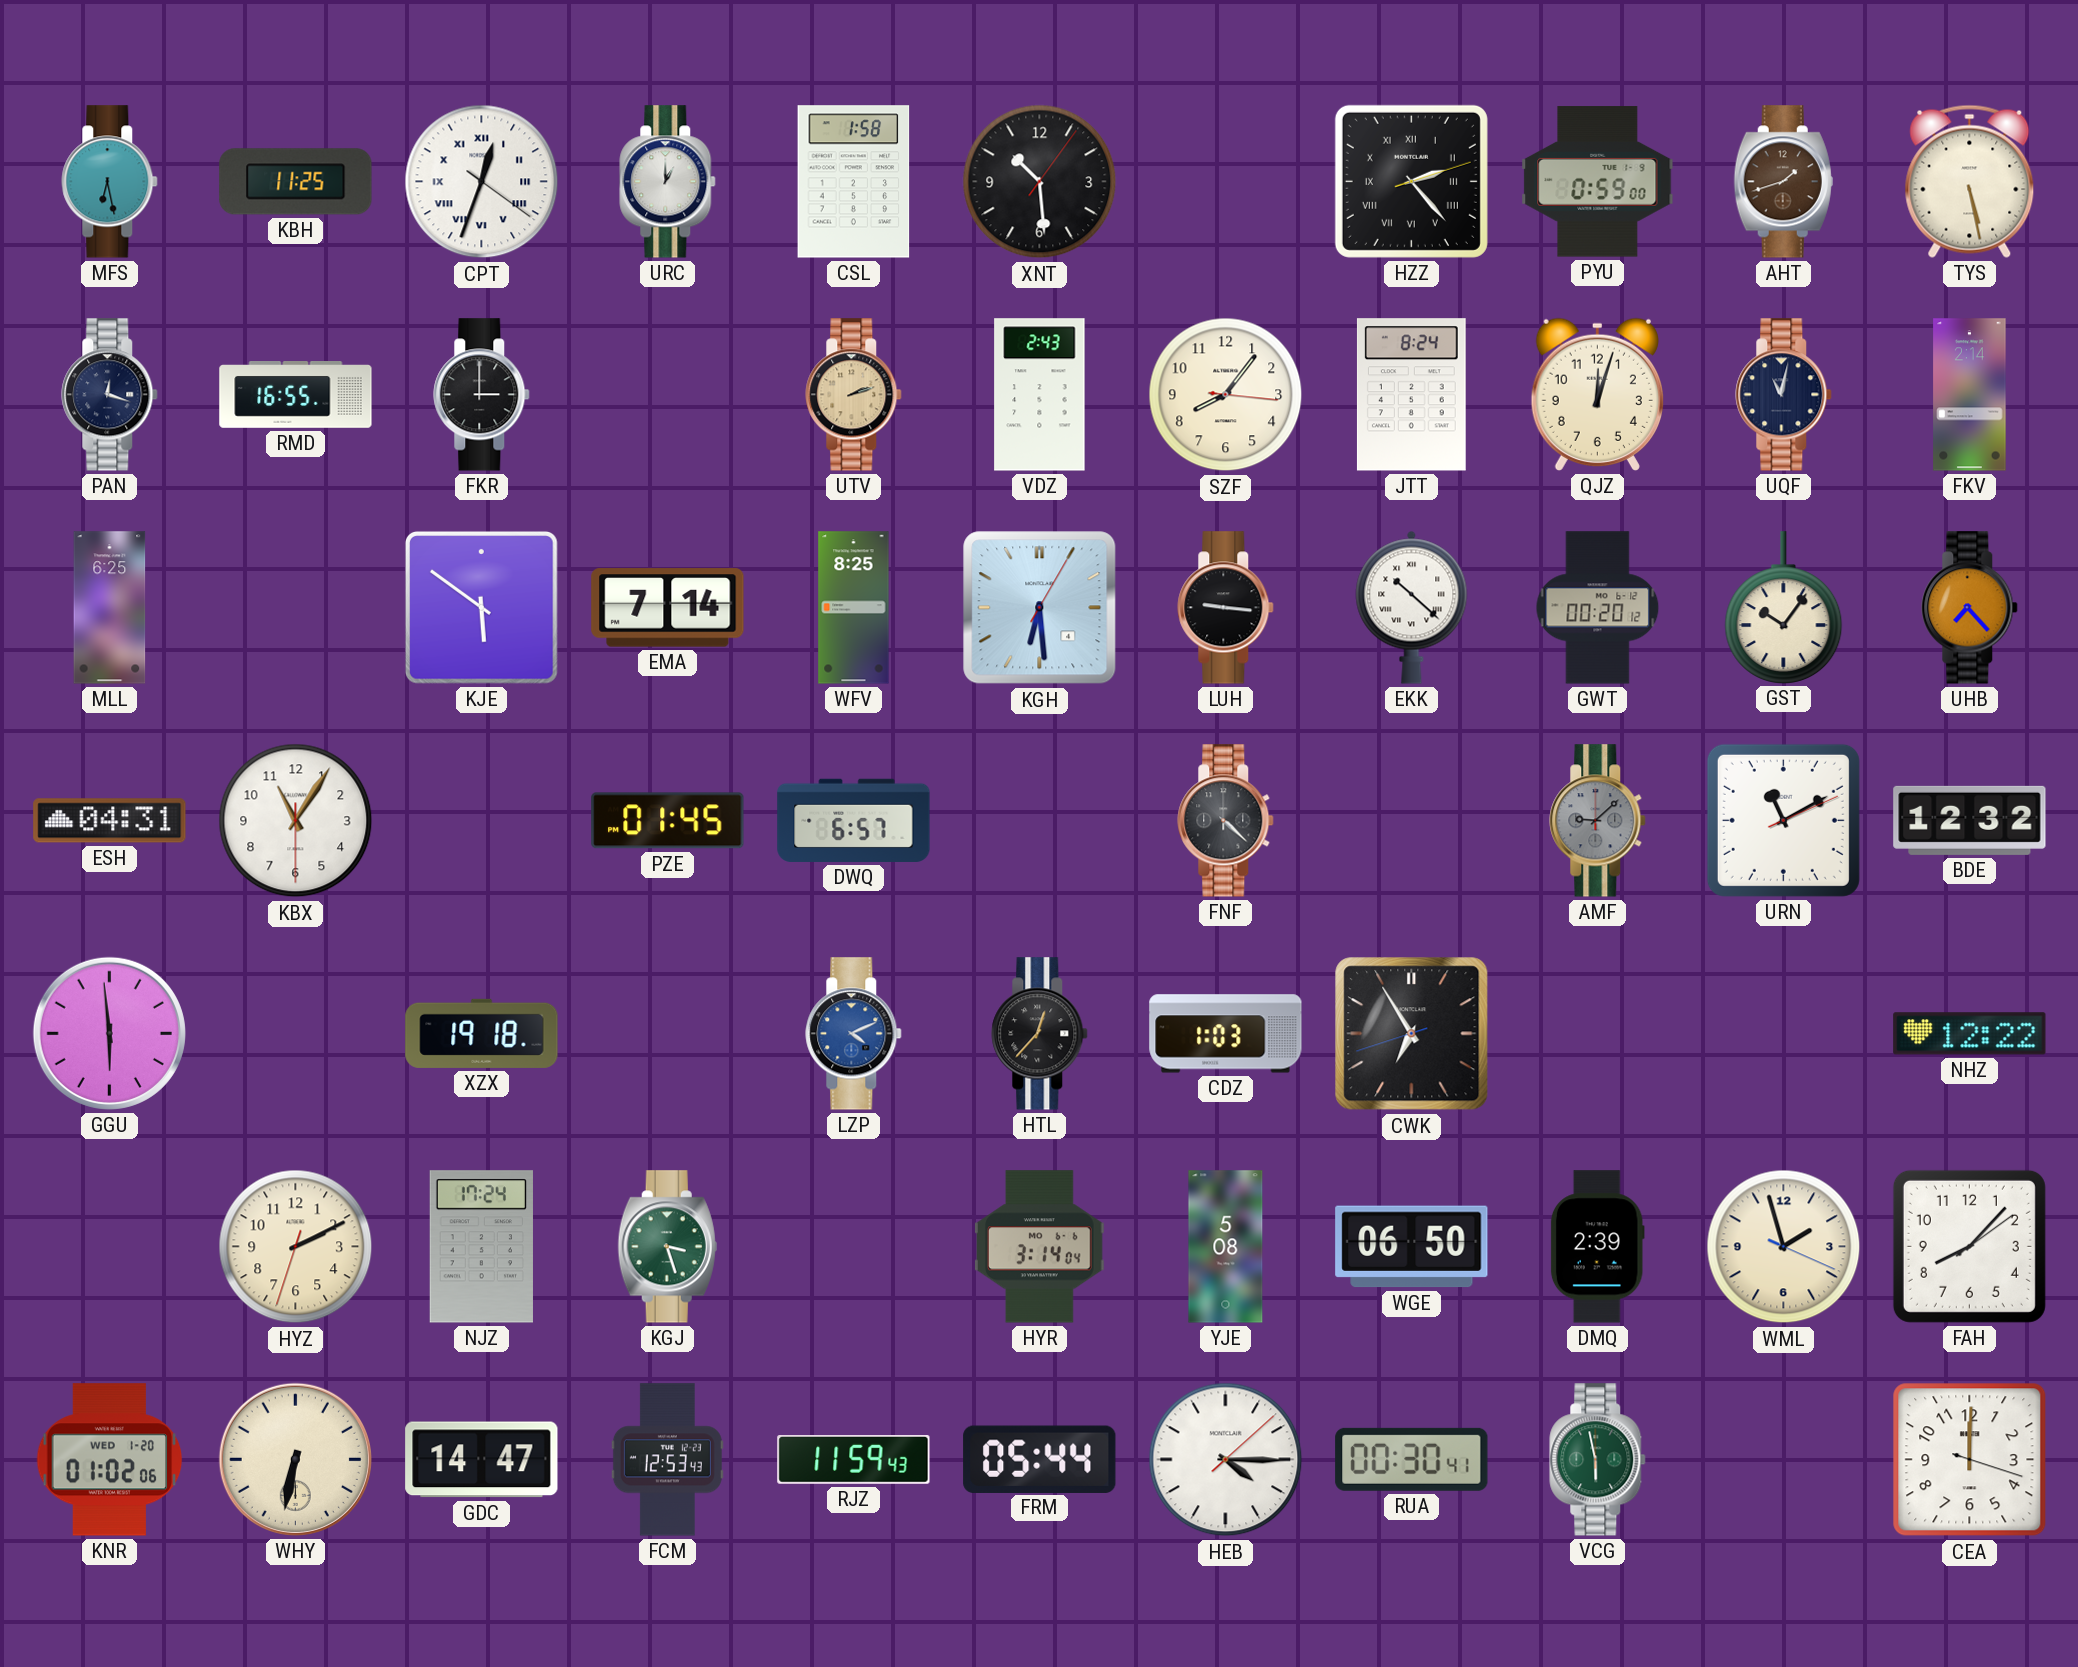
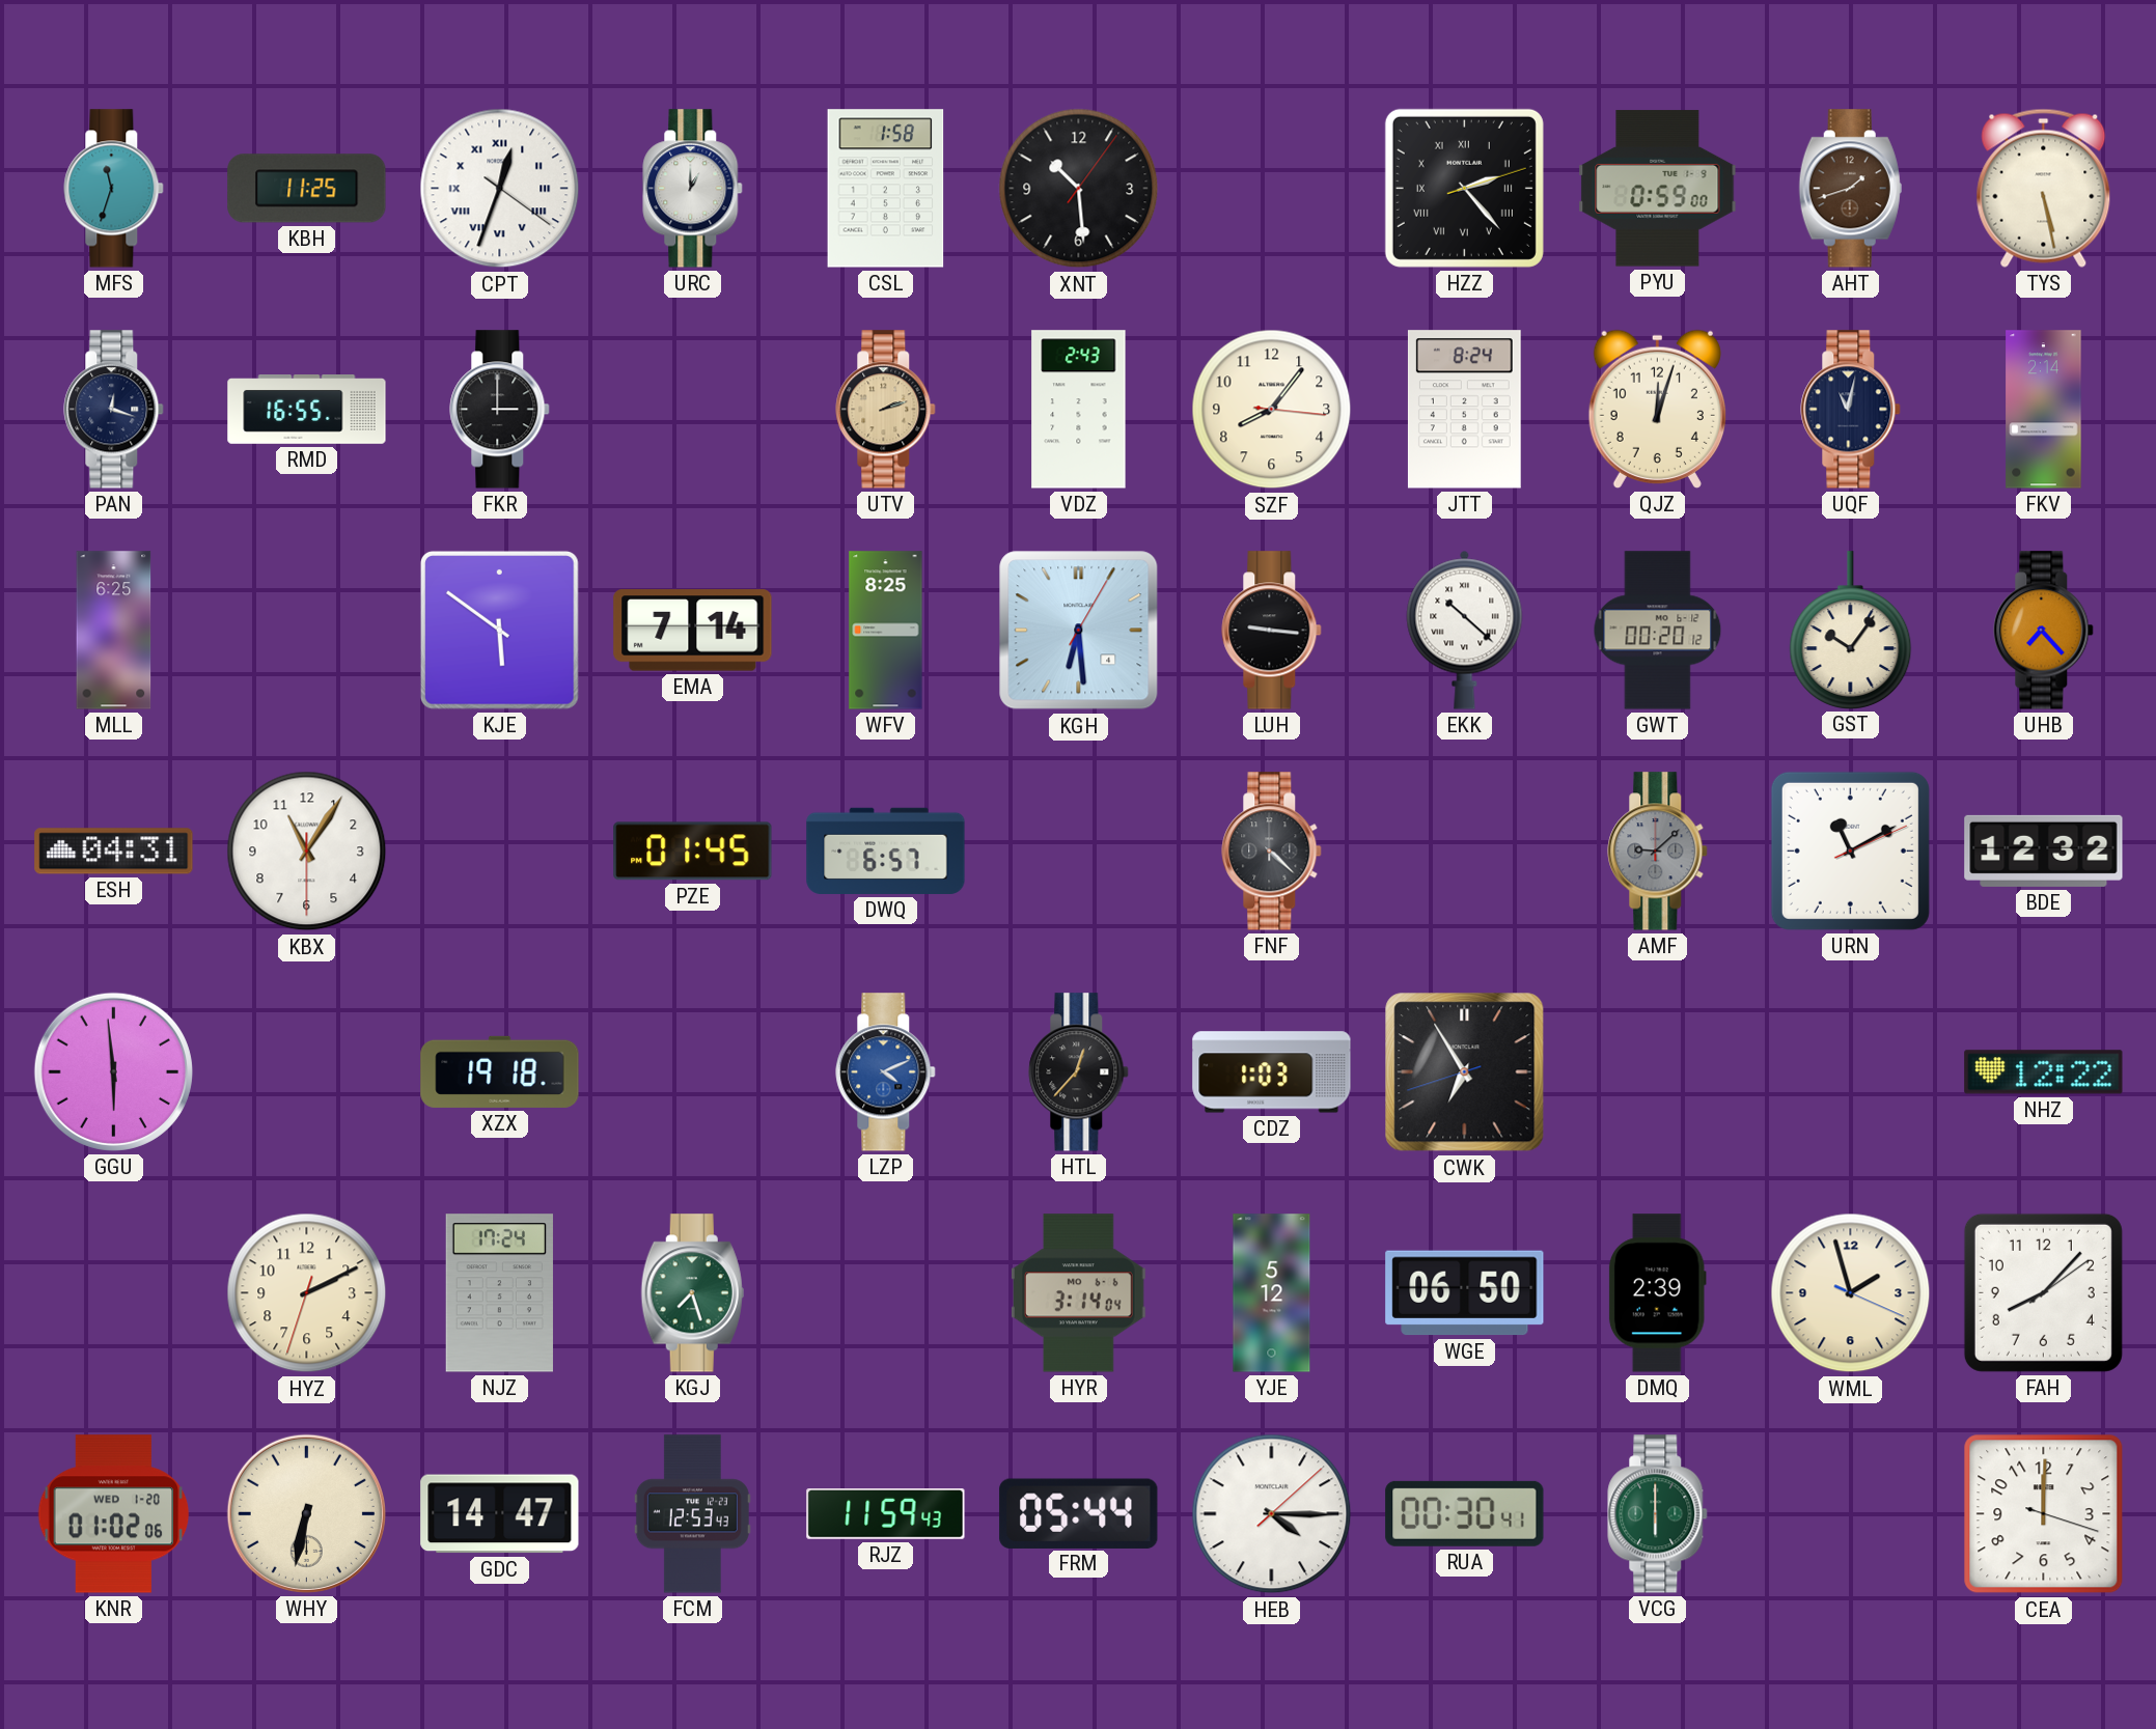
MFS: 6:28 -> 11:33
KGJ: 3:27 -> 7:27
YJE: 5:08 -> 5:12
VCG: 5:58 -> 6:00
